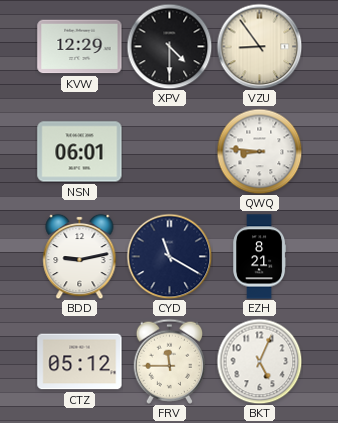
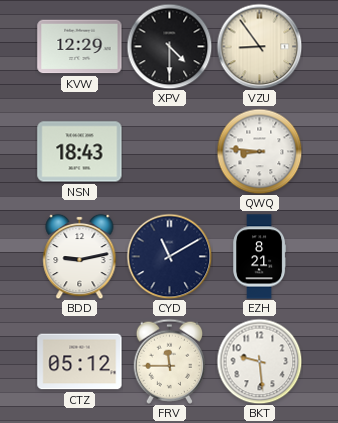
NSN: 06:01 -> 18:43
CYD: 11:20 -> 11:10
BKT: 5:04 -> 9:29
